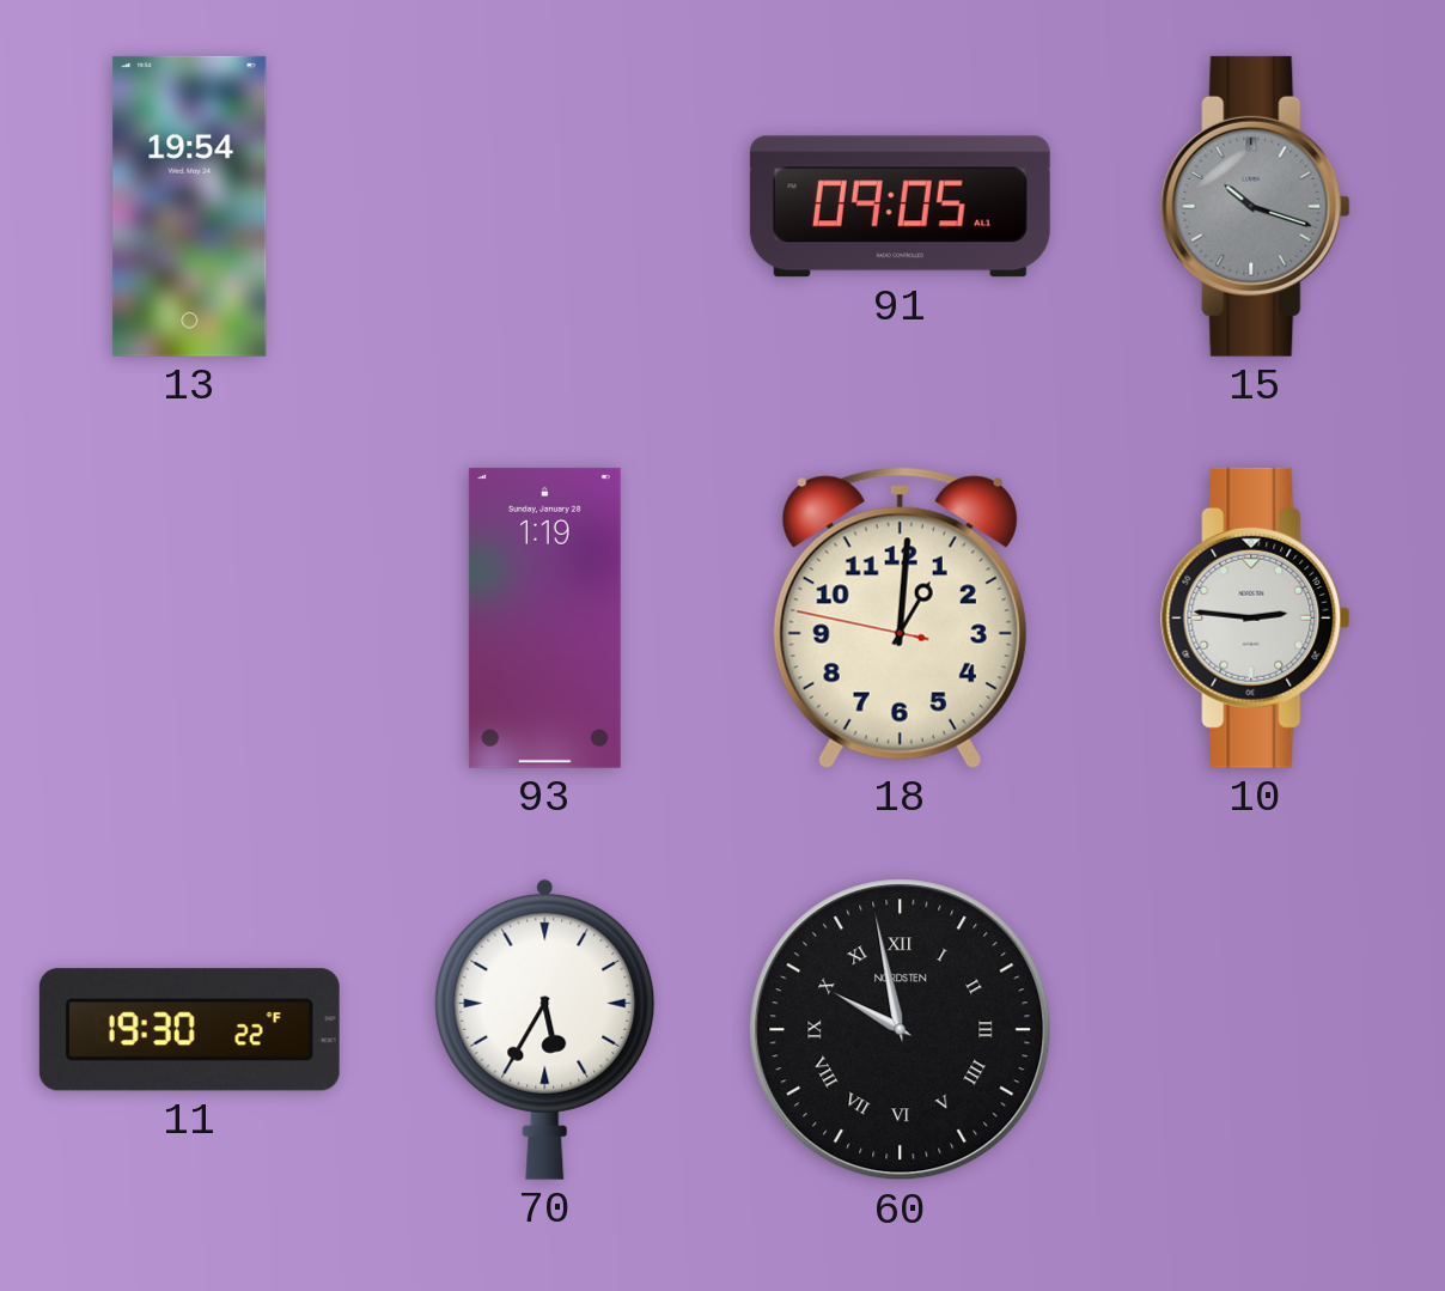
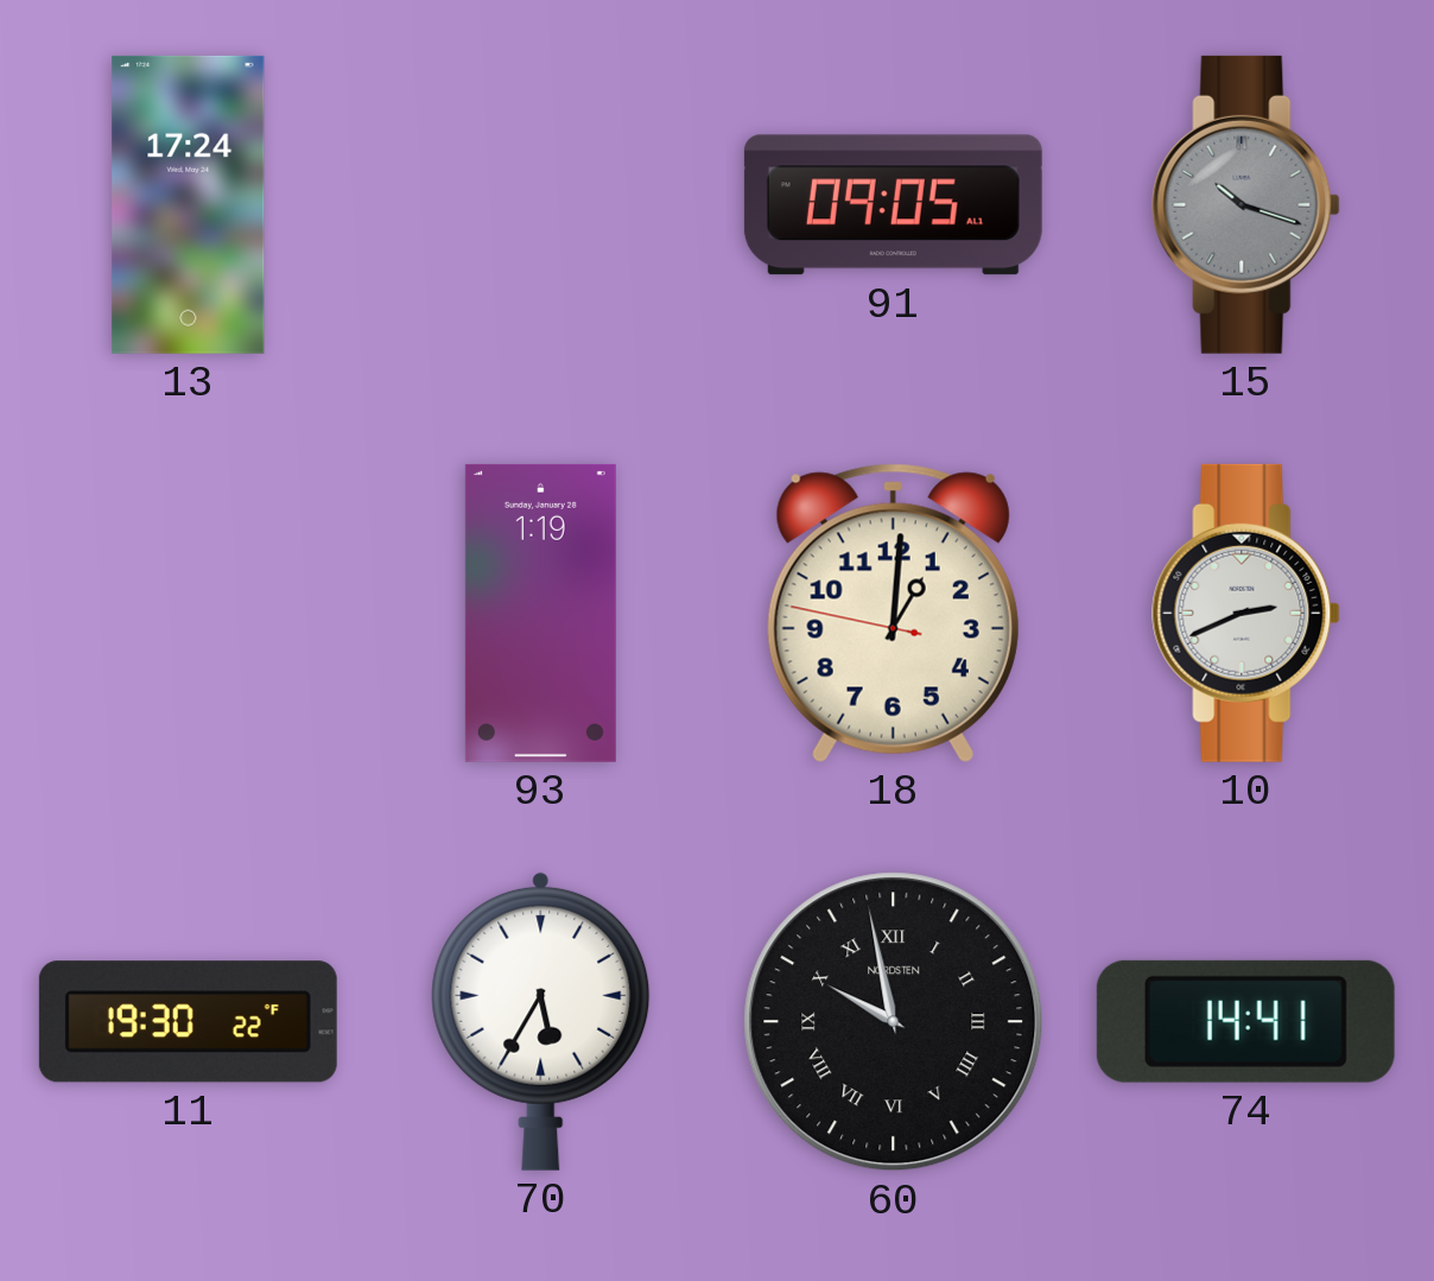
13: 19:54 -> 17:24
10: 2:46 -> 2:41
74: none -> 14:41
